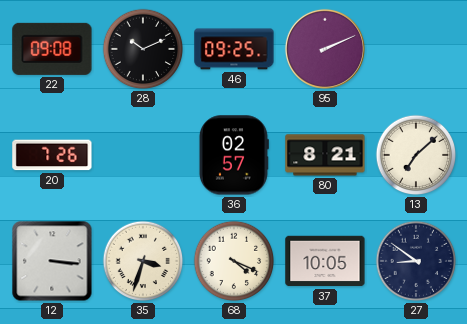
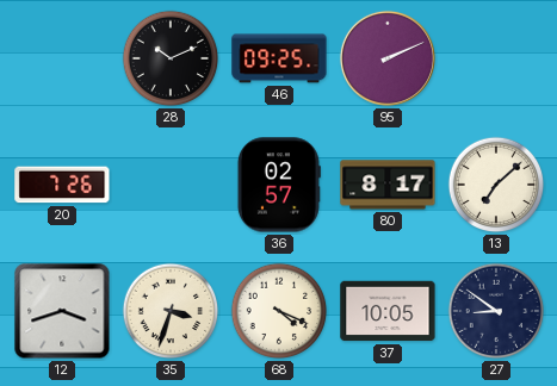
22: 09:08 -> none
80: 8:21 -> 8:17
12: 3:16 -> 3:42
